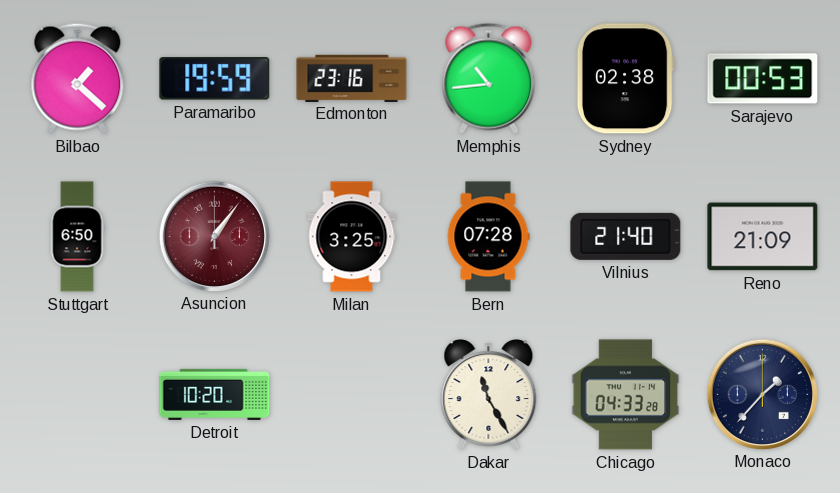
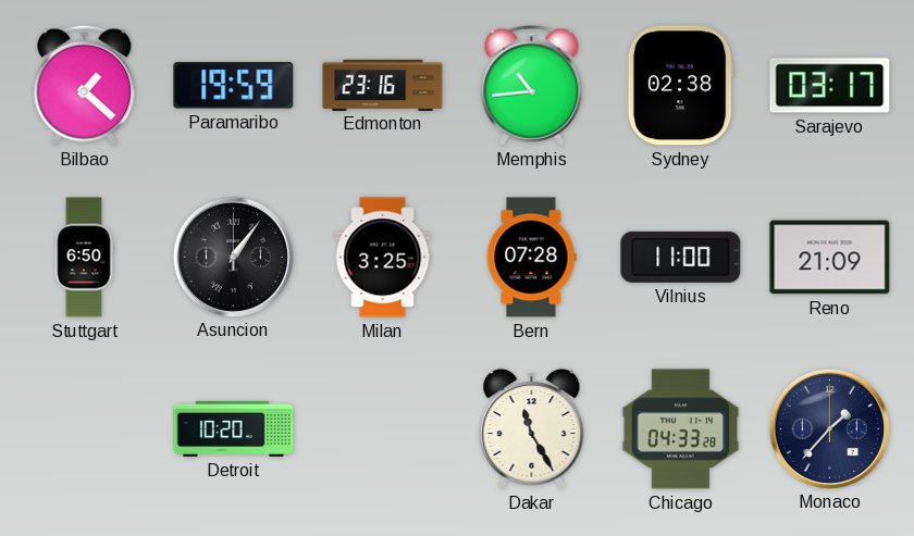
Sarajevo: 00:53 -> 03:17
Asuncion dial: burgundy -> black
Vilnius: 21:40 -> 11:00
